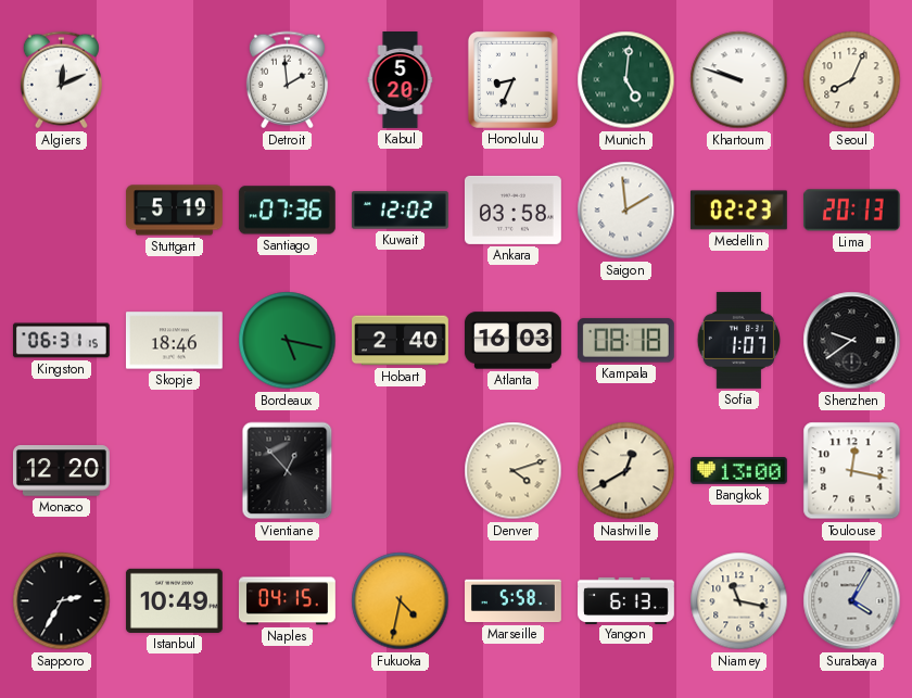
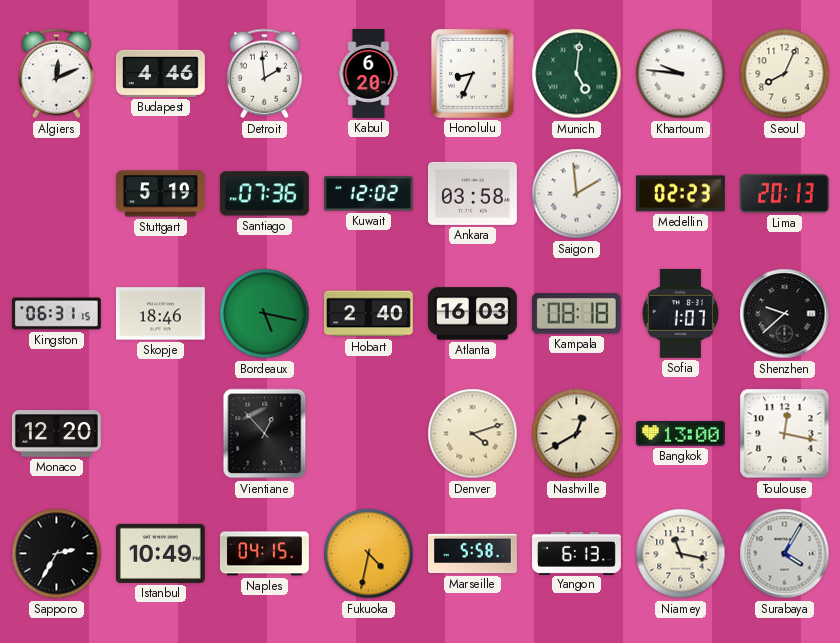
Budapest: none -> 4:46
Kabul: 5:20 -> 6:20
Khartoum: 9:48 -> 9:46
Shenzhen: 9:39 -> 9:38
